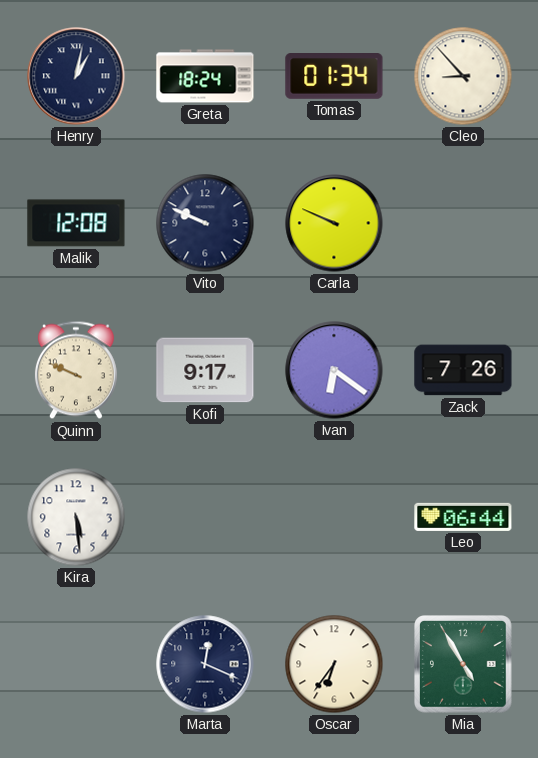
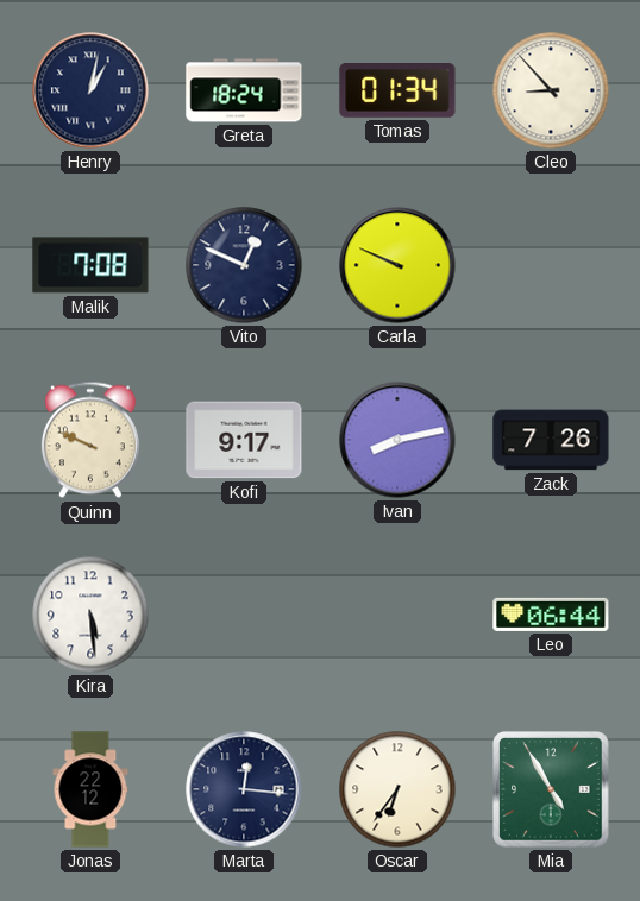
Malik: 12:08 -> 7:08
Vito: 9:49 -> 12:49
Ivan: 6:21 -> 8:13
Jonas: none -> 22:12
Marta: 12:19 -> 12:16
